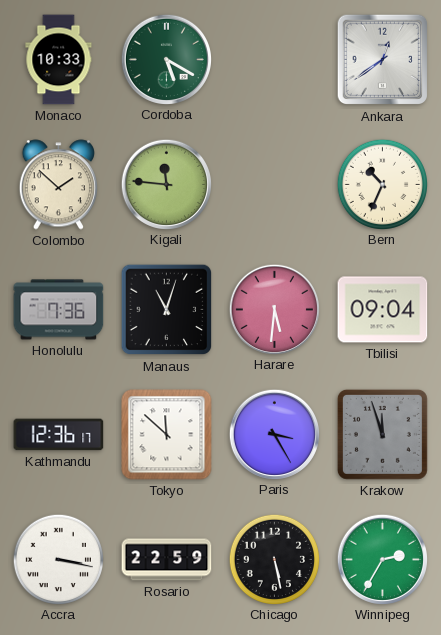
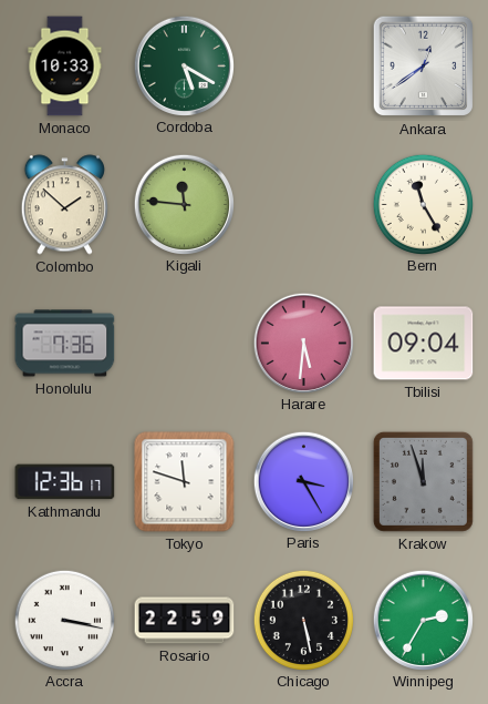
Bern: 10:34 -> 11:25
Manaus: 11:03 -> none
Tokyo: 11:52 -> 11:48
